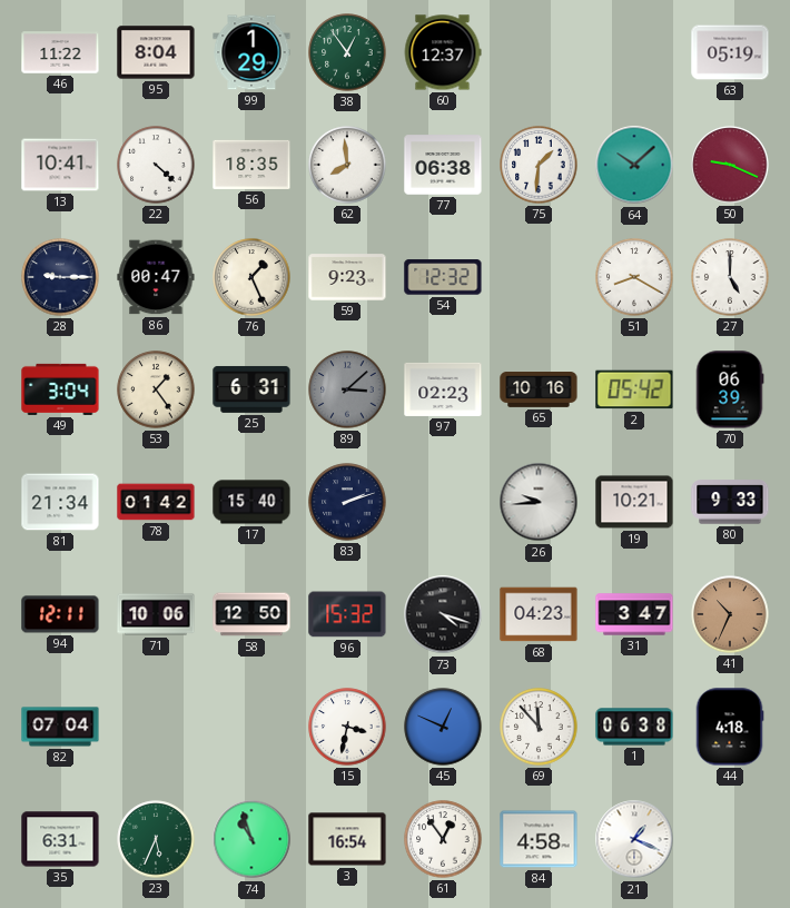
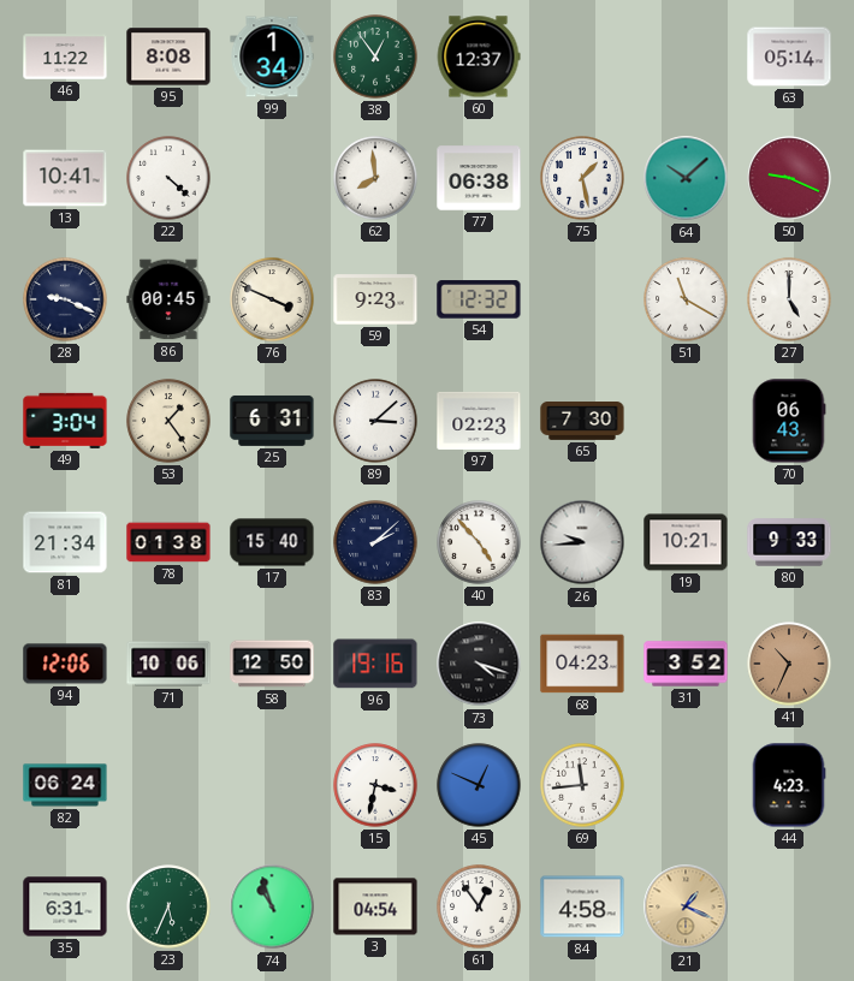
95: 8:04 -> 8:08
99: 1:29 -> 1:34
63: 05:19 -> 05:14
56: 18:35 -> none
75: 1:31 -> 1:28
28: 9:15 -> 9:19
86: 00:47 -> 00:45
76: 1:26 -> 3:49
51: 8:20 -> 11:20
89 dial: grey -> white
65: 10:16 -> 7:30
2: 05:42 -> none
70: 06:39 -> 06:43
78: 01:42 -> 01:38
83: 2:12 -> 2:08
40: none -> 4:53
94: 12:11 -> 12:06
96: 15:32 -> 19:16
31: 3:47 -> 3:52
82: 07:04 -> 06:24
69: 11:53 -> 11:44
1: 06:38 -> none
44: 4:18 -> 4:23
3: 16:54 -> 04:54
21 dial: white -> champagne
